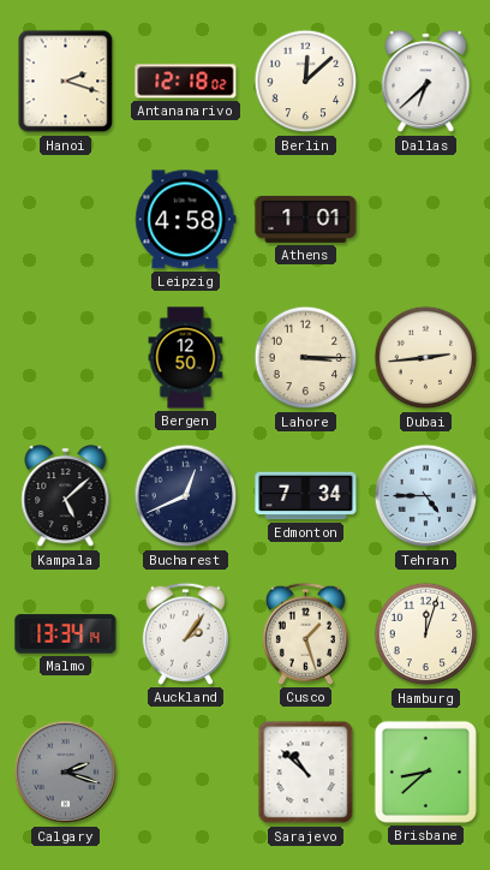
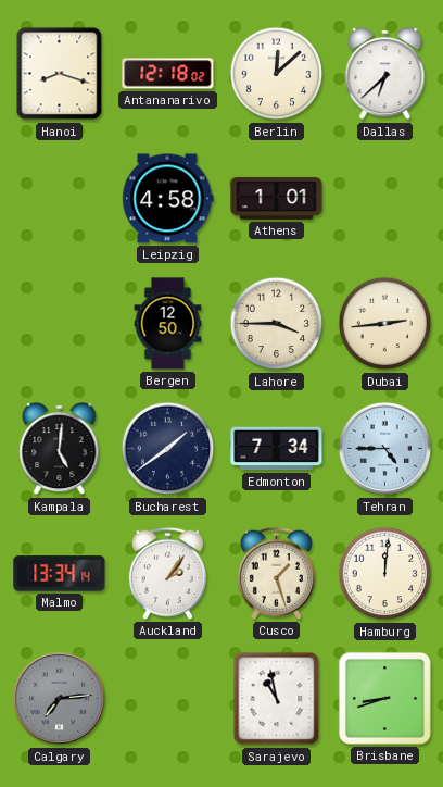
Hanoi: 2:18 -> 8:18
Lahore: 3:15 -> 3:45
Kampala: 5:08 -> 5:01
Bucharest: 12:41 -> 1:39
Hamburg: 12:03 -> 12:01
Calgary: 2:18 -> 7:14
Sarajevo: 10:52 -> 10:58
Brisbane: 8:38 -> 8:42
